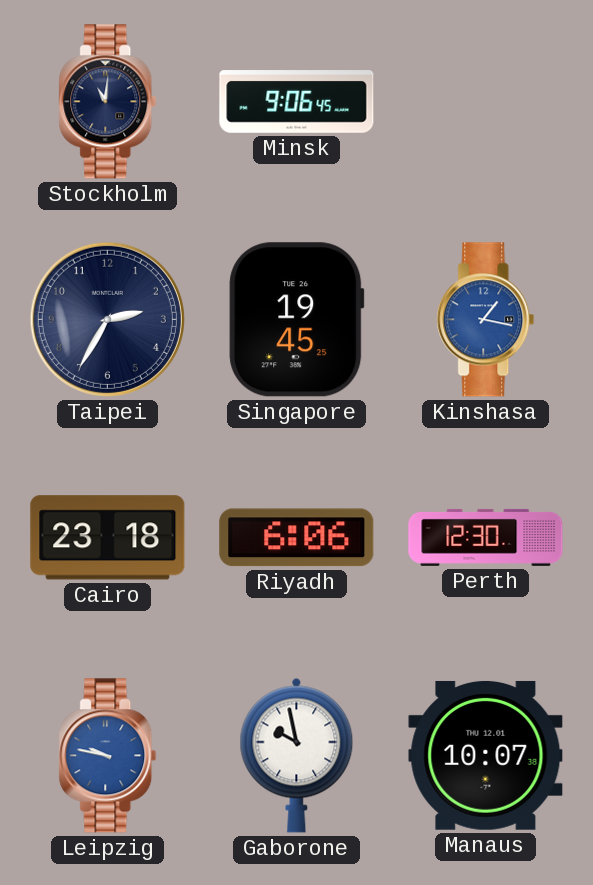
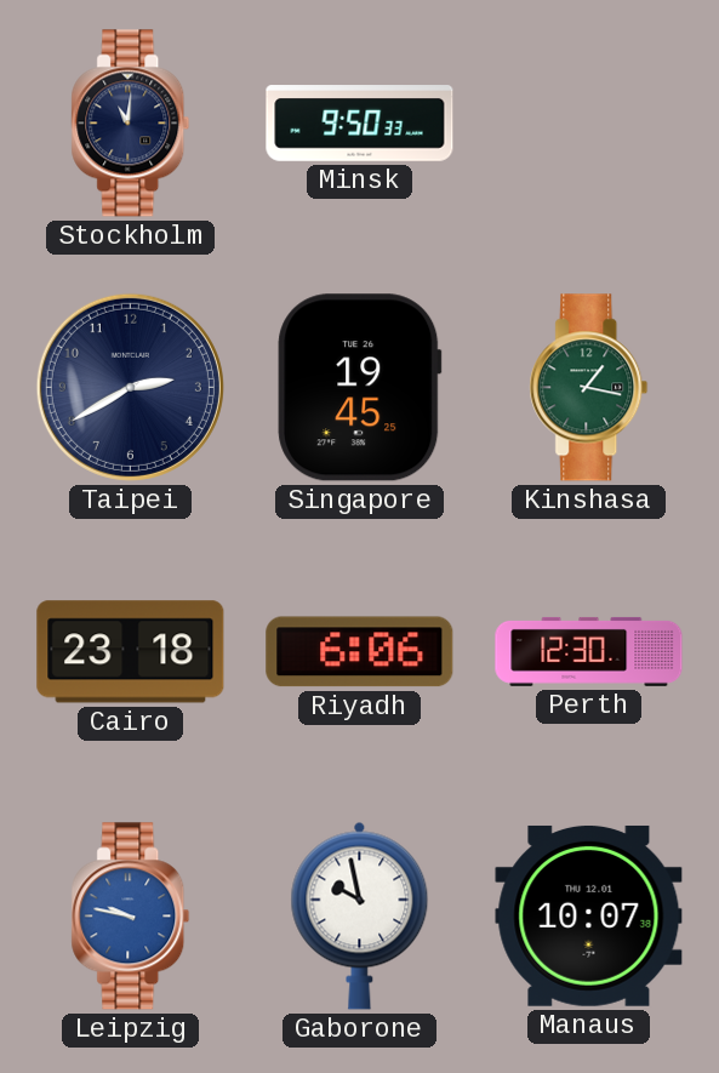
Minsk: 9:06 -> 9:50
Taipei: 2:35 -> 2:40
Kinshasa dial: blue -> green
